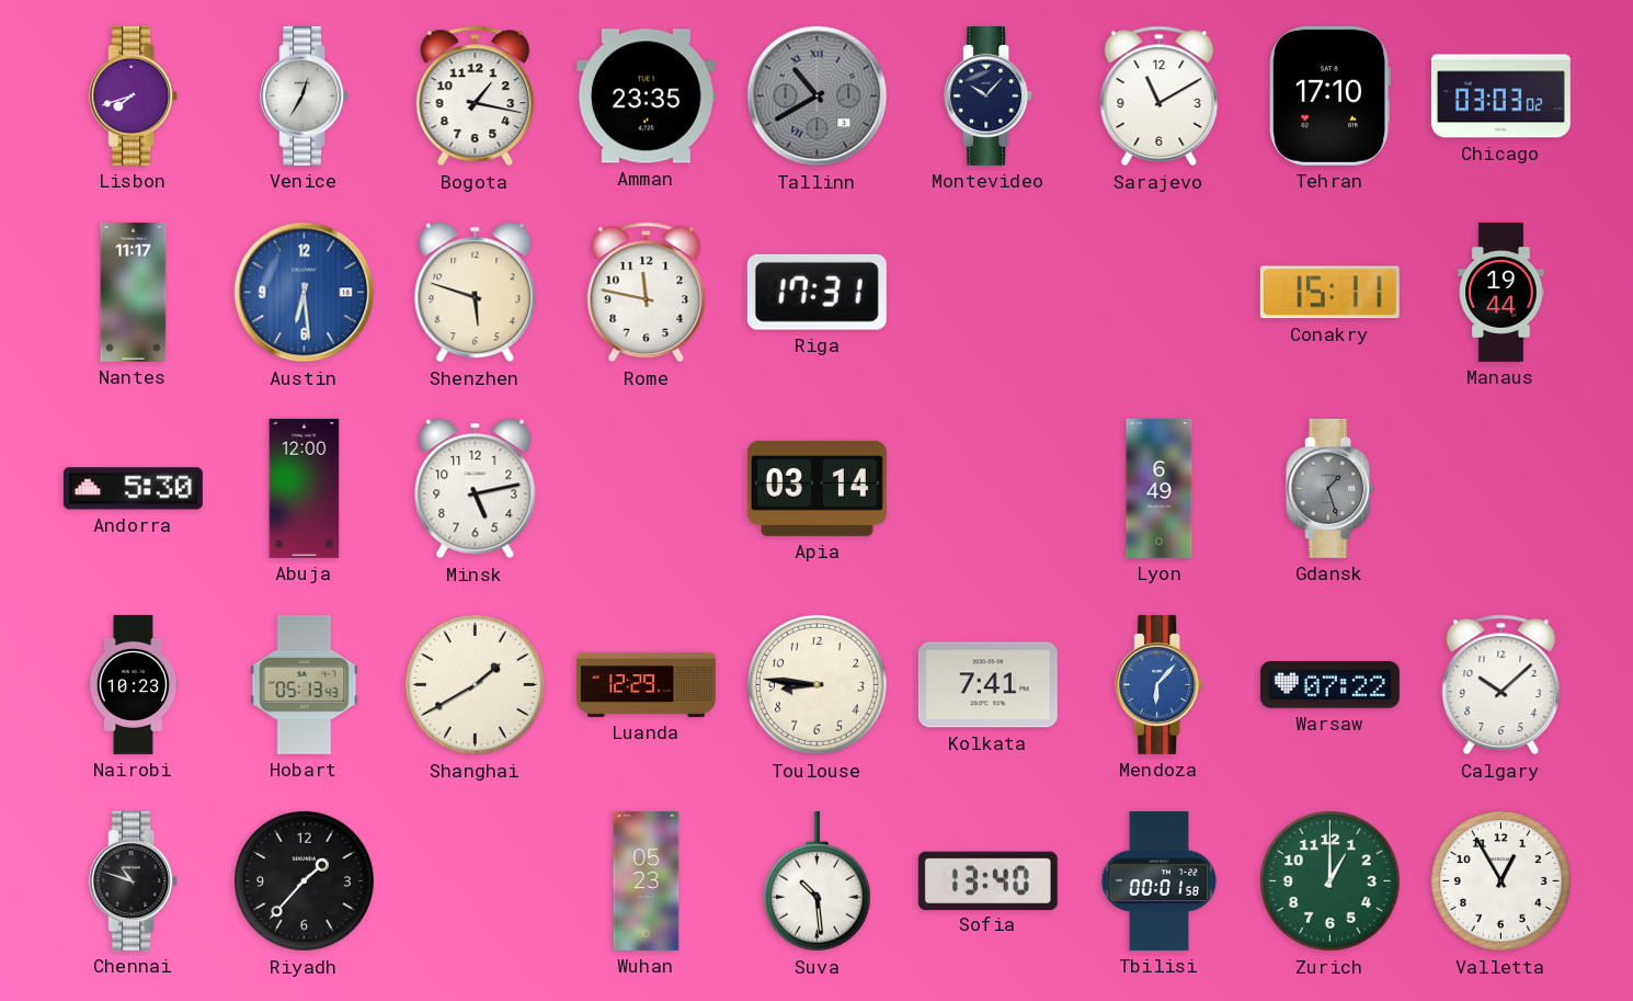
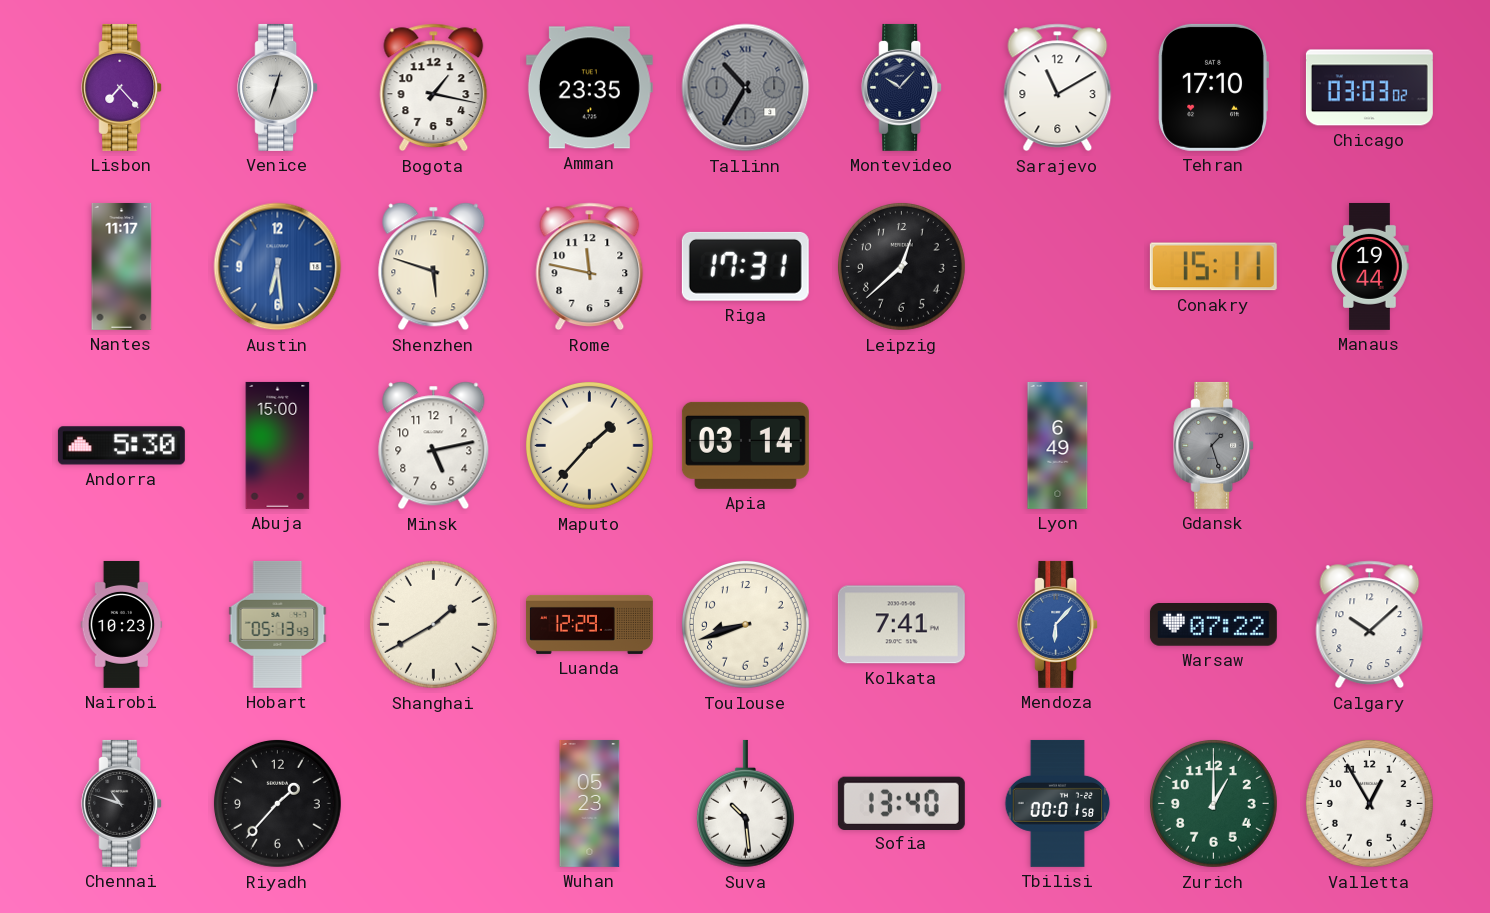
Lisbon: 7:42 -> 7:23
Venice: 12:35 -> 12:33
Tallinn: 10:40 -> 10:35
Leipzig: none -> 12:38
Abuja: 12:00 -> 15:00
Maputo: none -> 1:37
Toulouse: 8:46 -> 8:42
